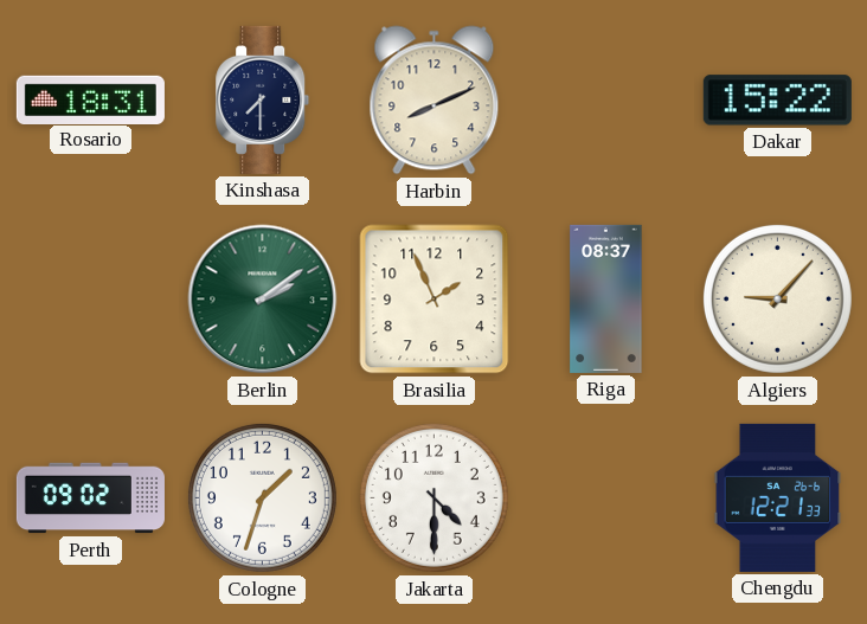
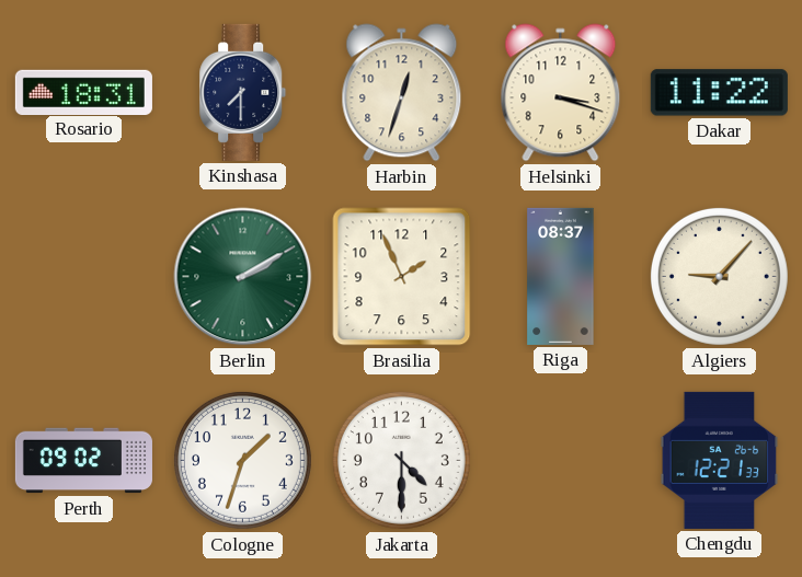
Harbin: 8:11 -> 12:33
Helsinki: none -> 3:18
Dakar: 15:22 -> 11:22
Berlin: 2:09 -> 2:10
